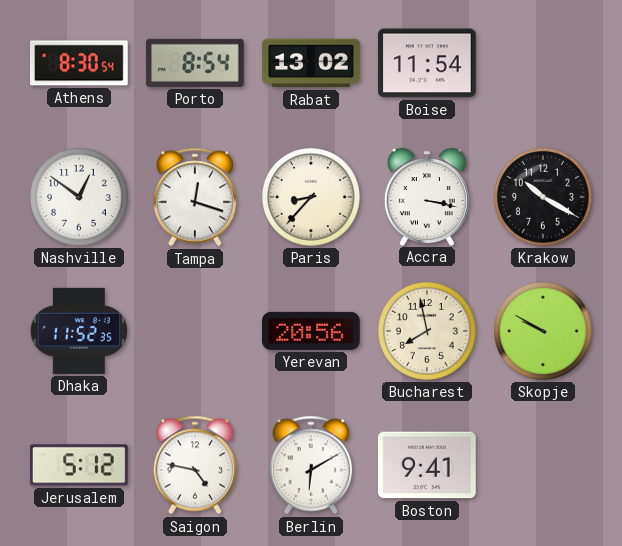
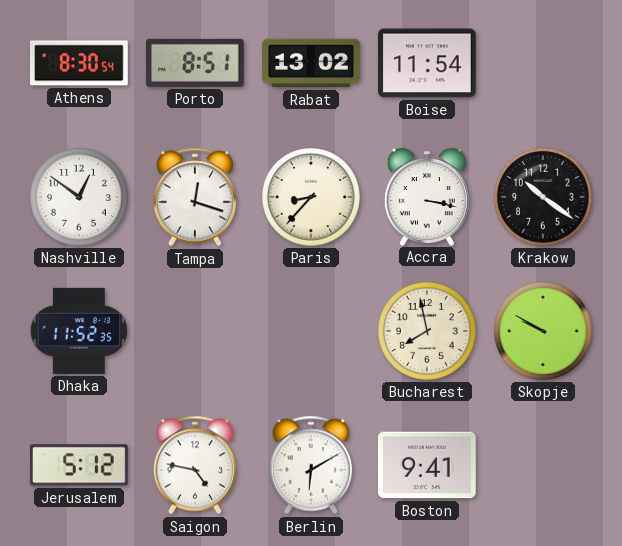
Porto: 8:54 -> 8:51
Krakow: 10:20 -> 10:21
Yerevan: 20:56 -> none
